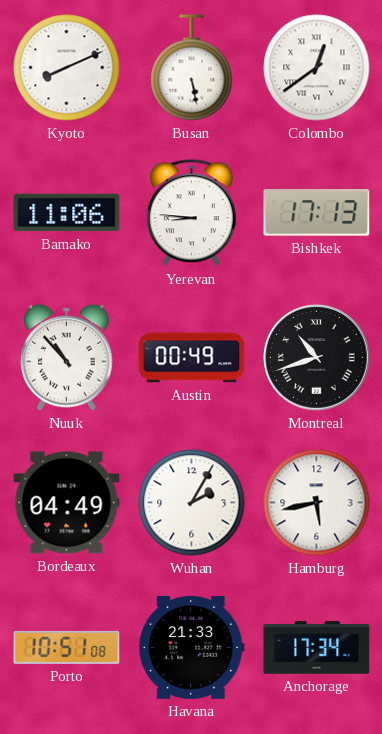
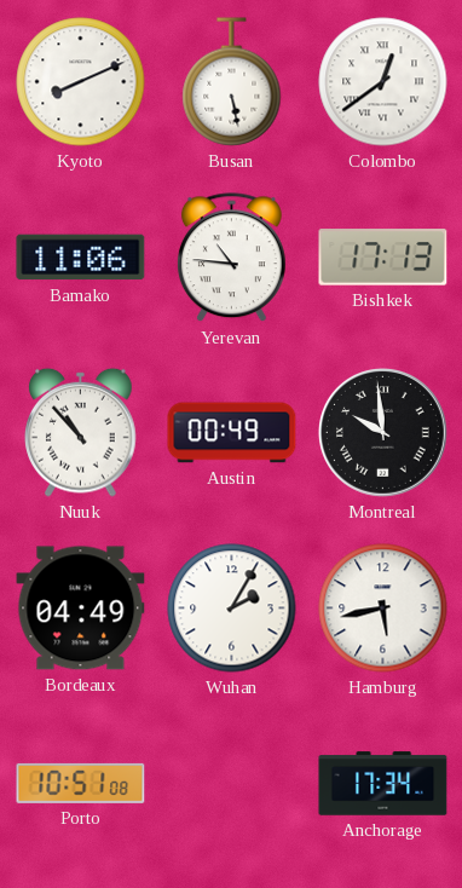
Yerevan: 8:46 -> 10:46
Montreal: 10:42 -> 9:59
Havana: 21:33 -> none
